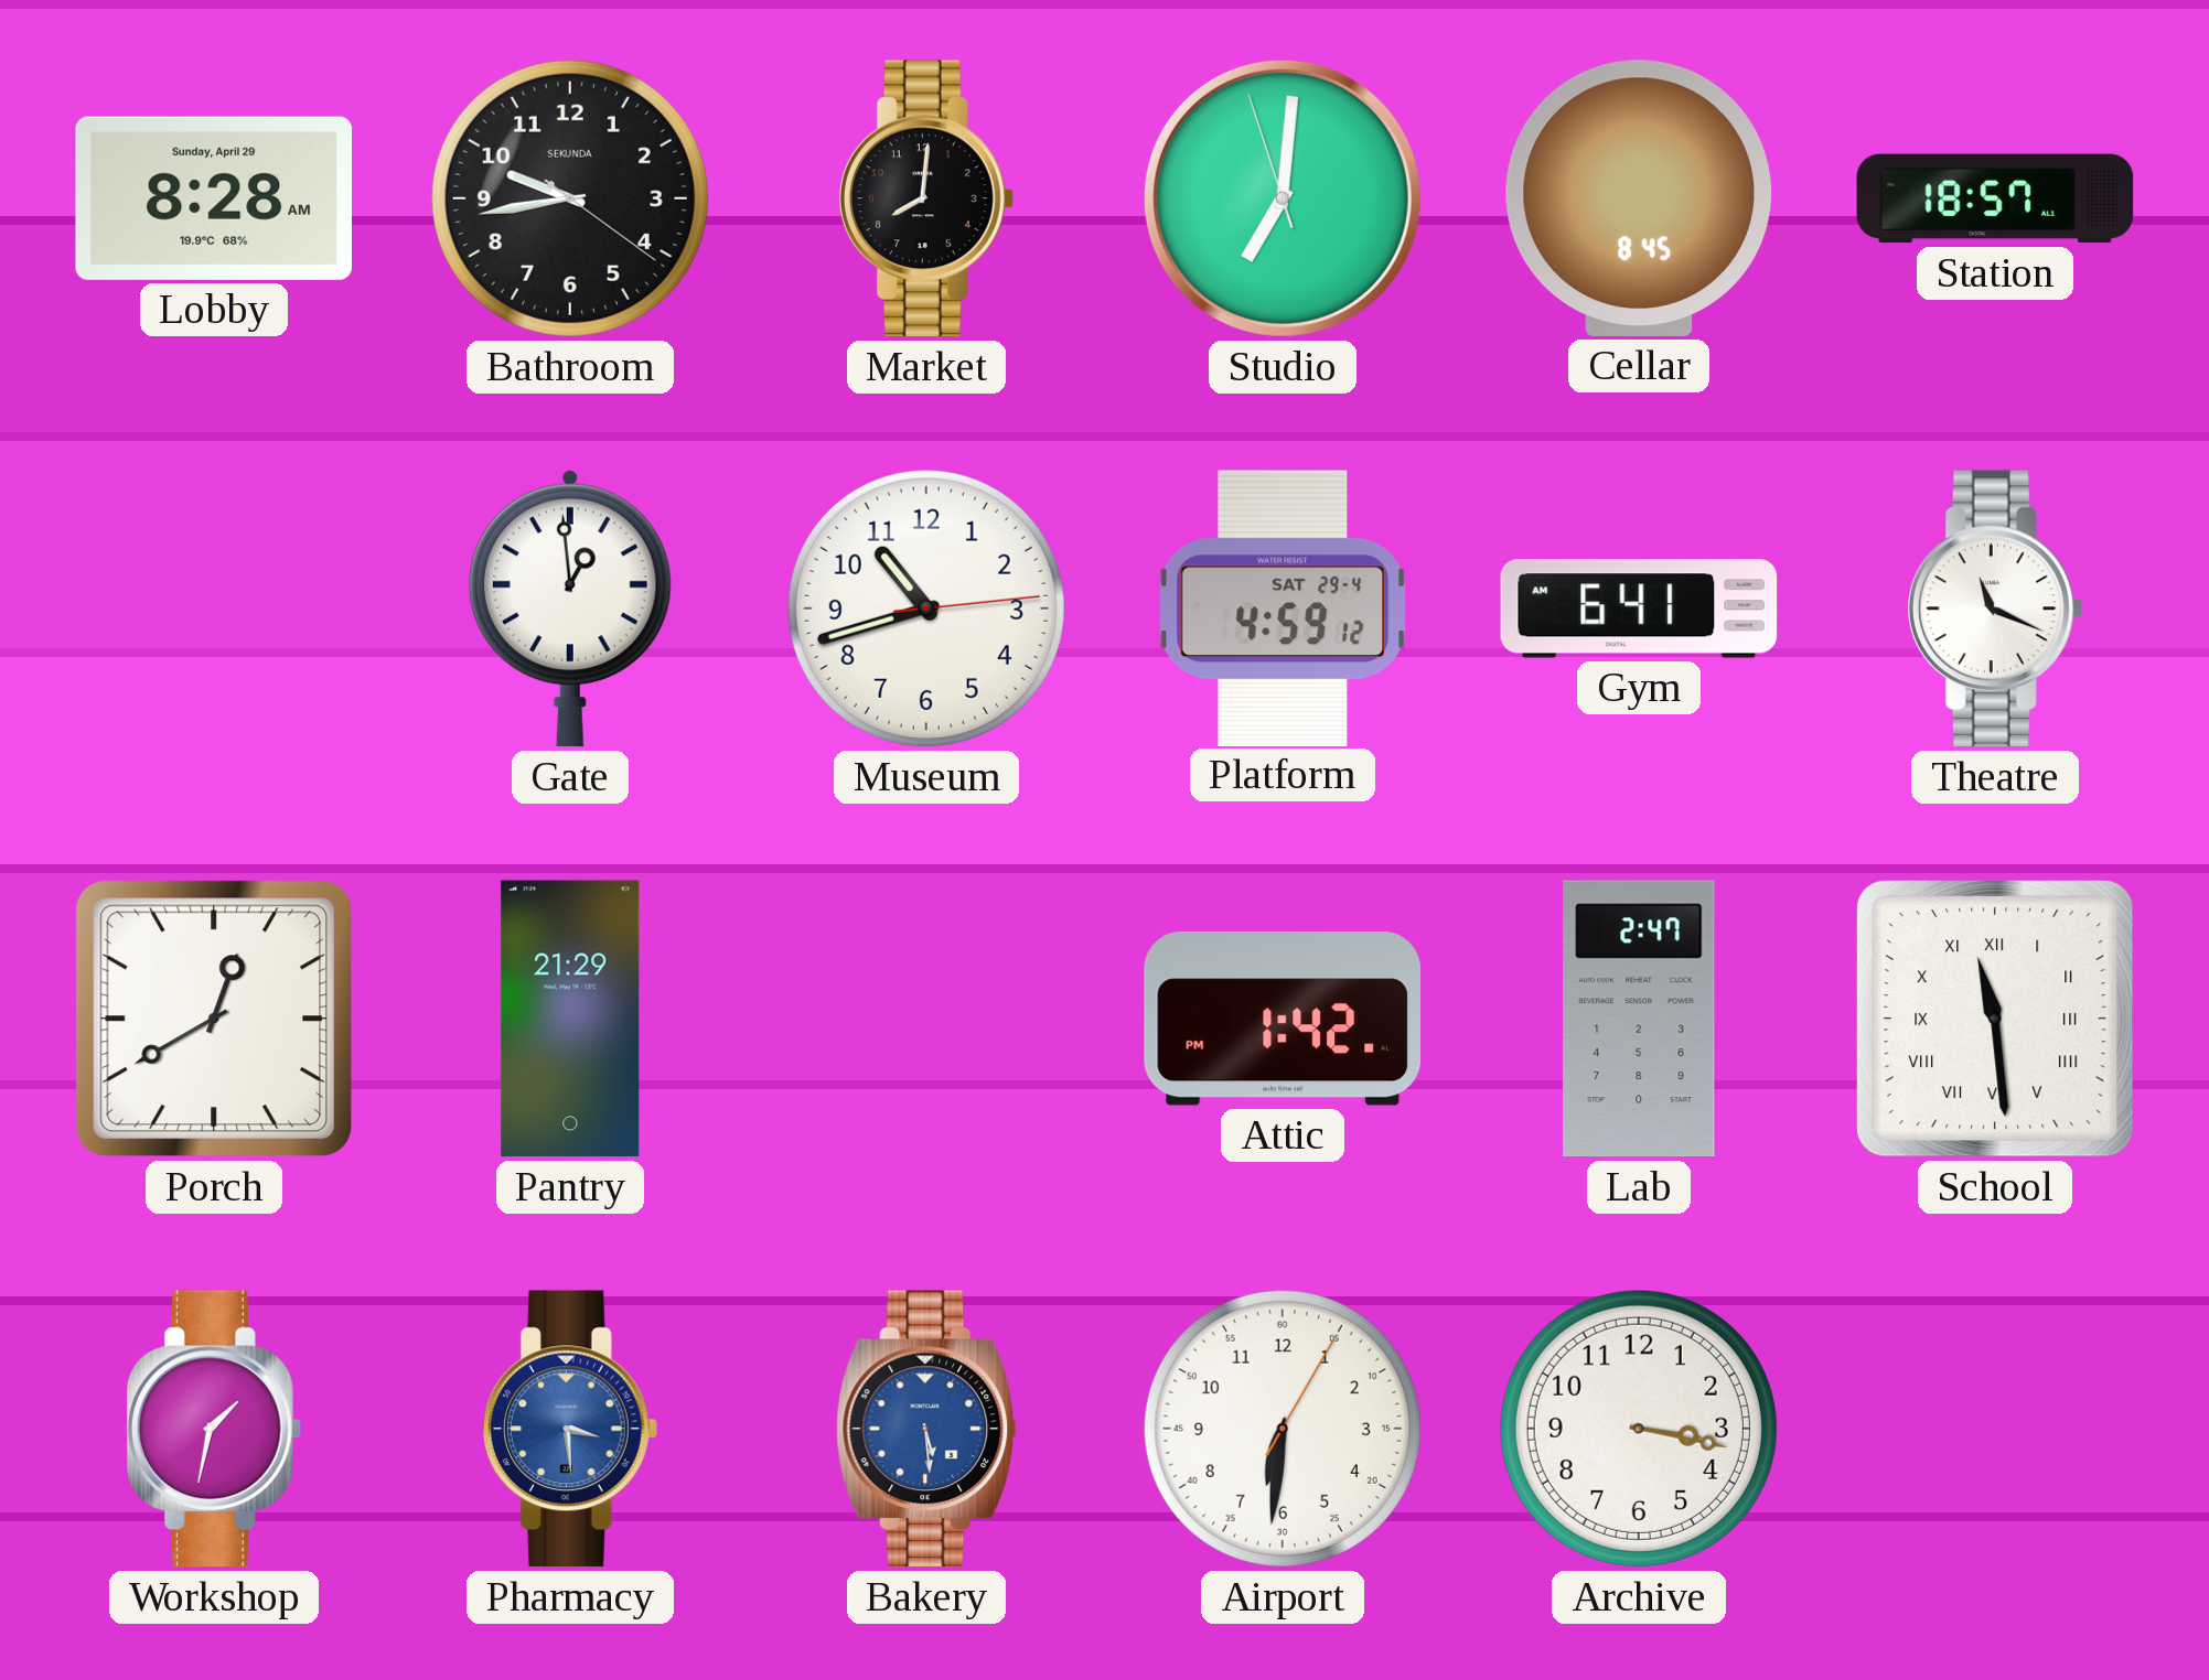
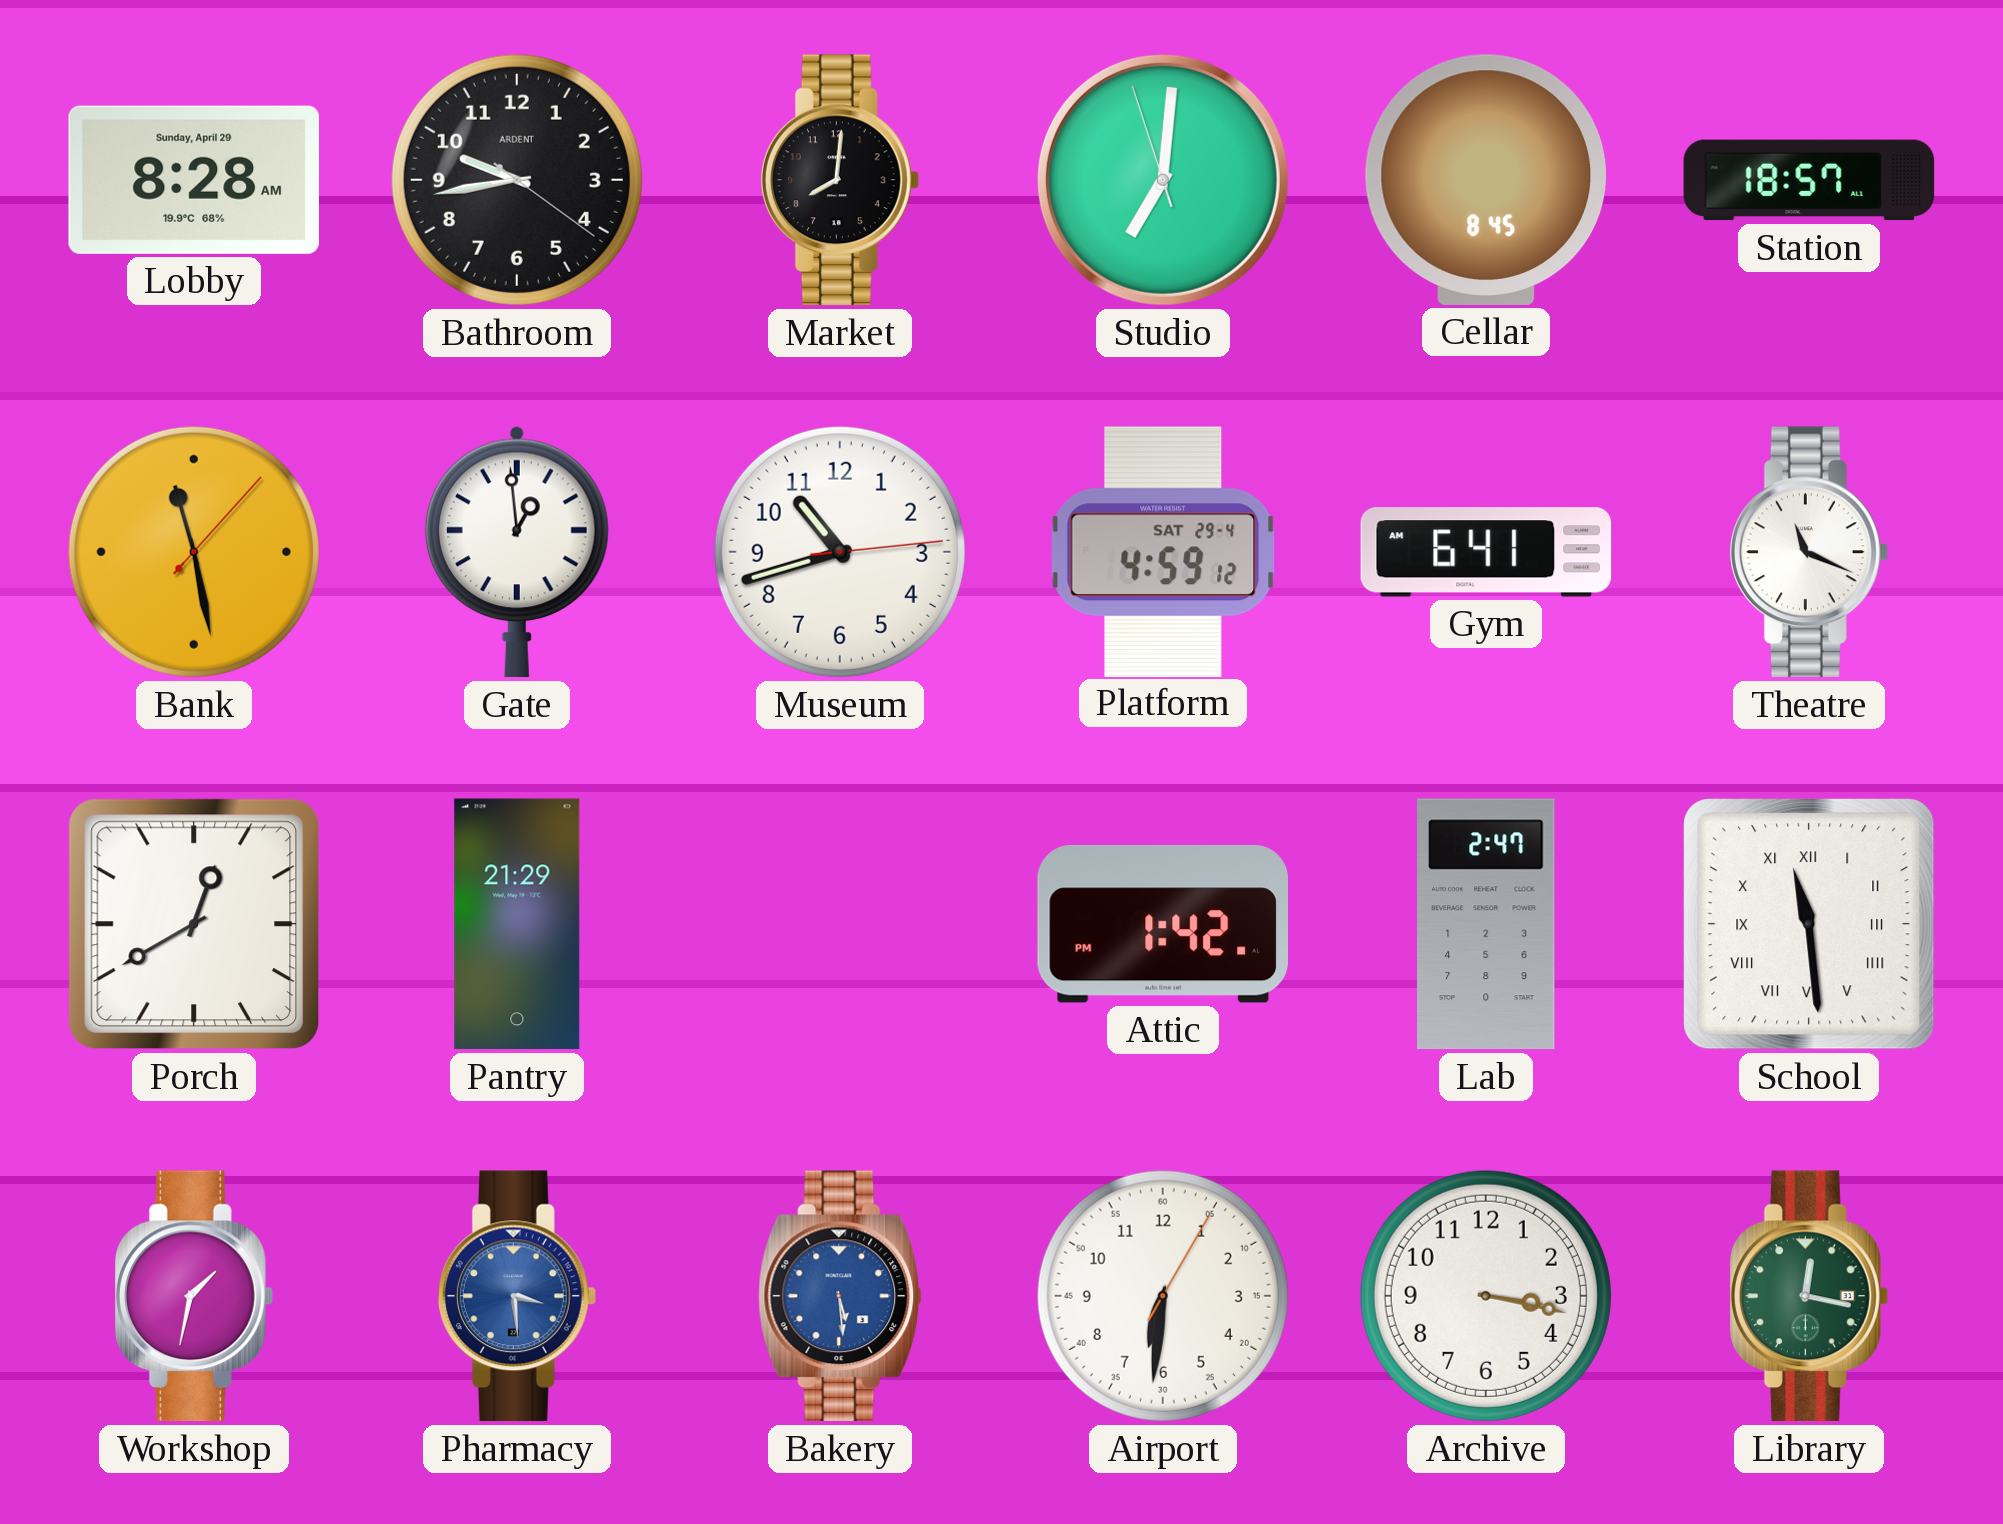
Bathroom brand: SEKUNDA -> ARDENT
Bank: none -> 11:28
Library: none -> 12:17
